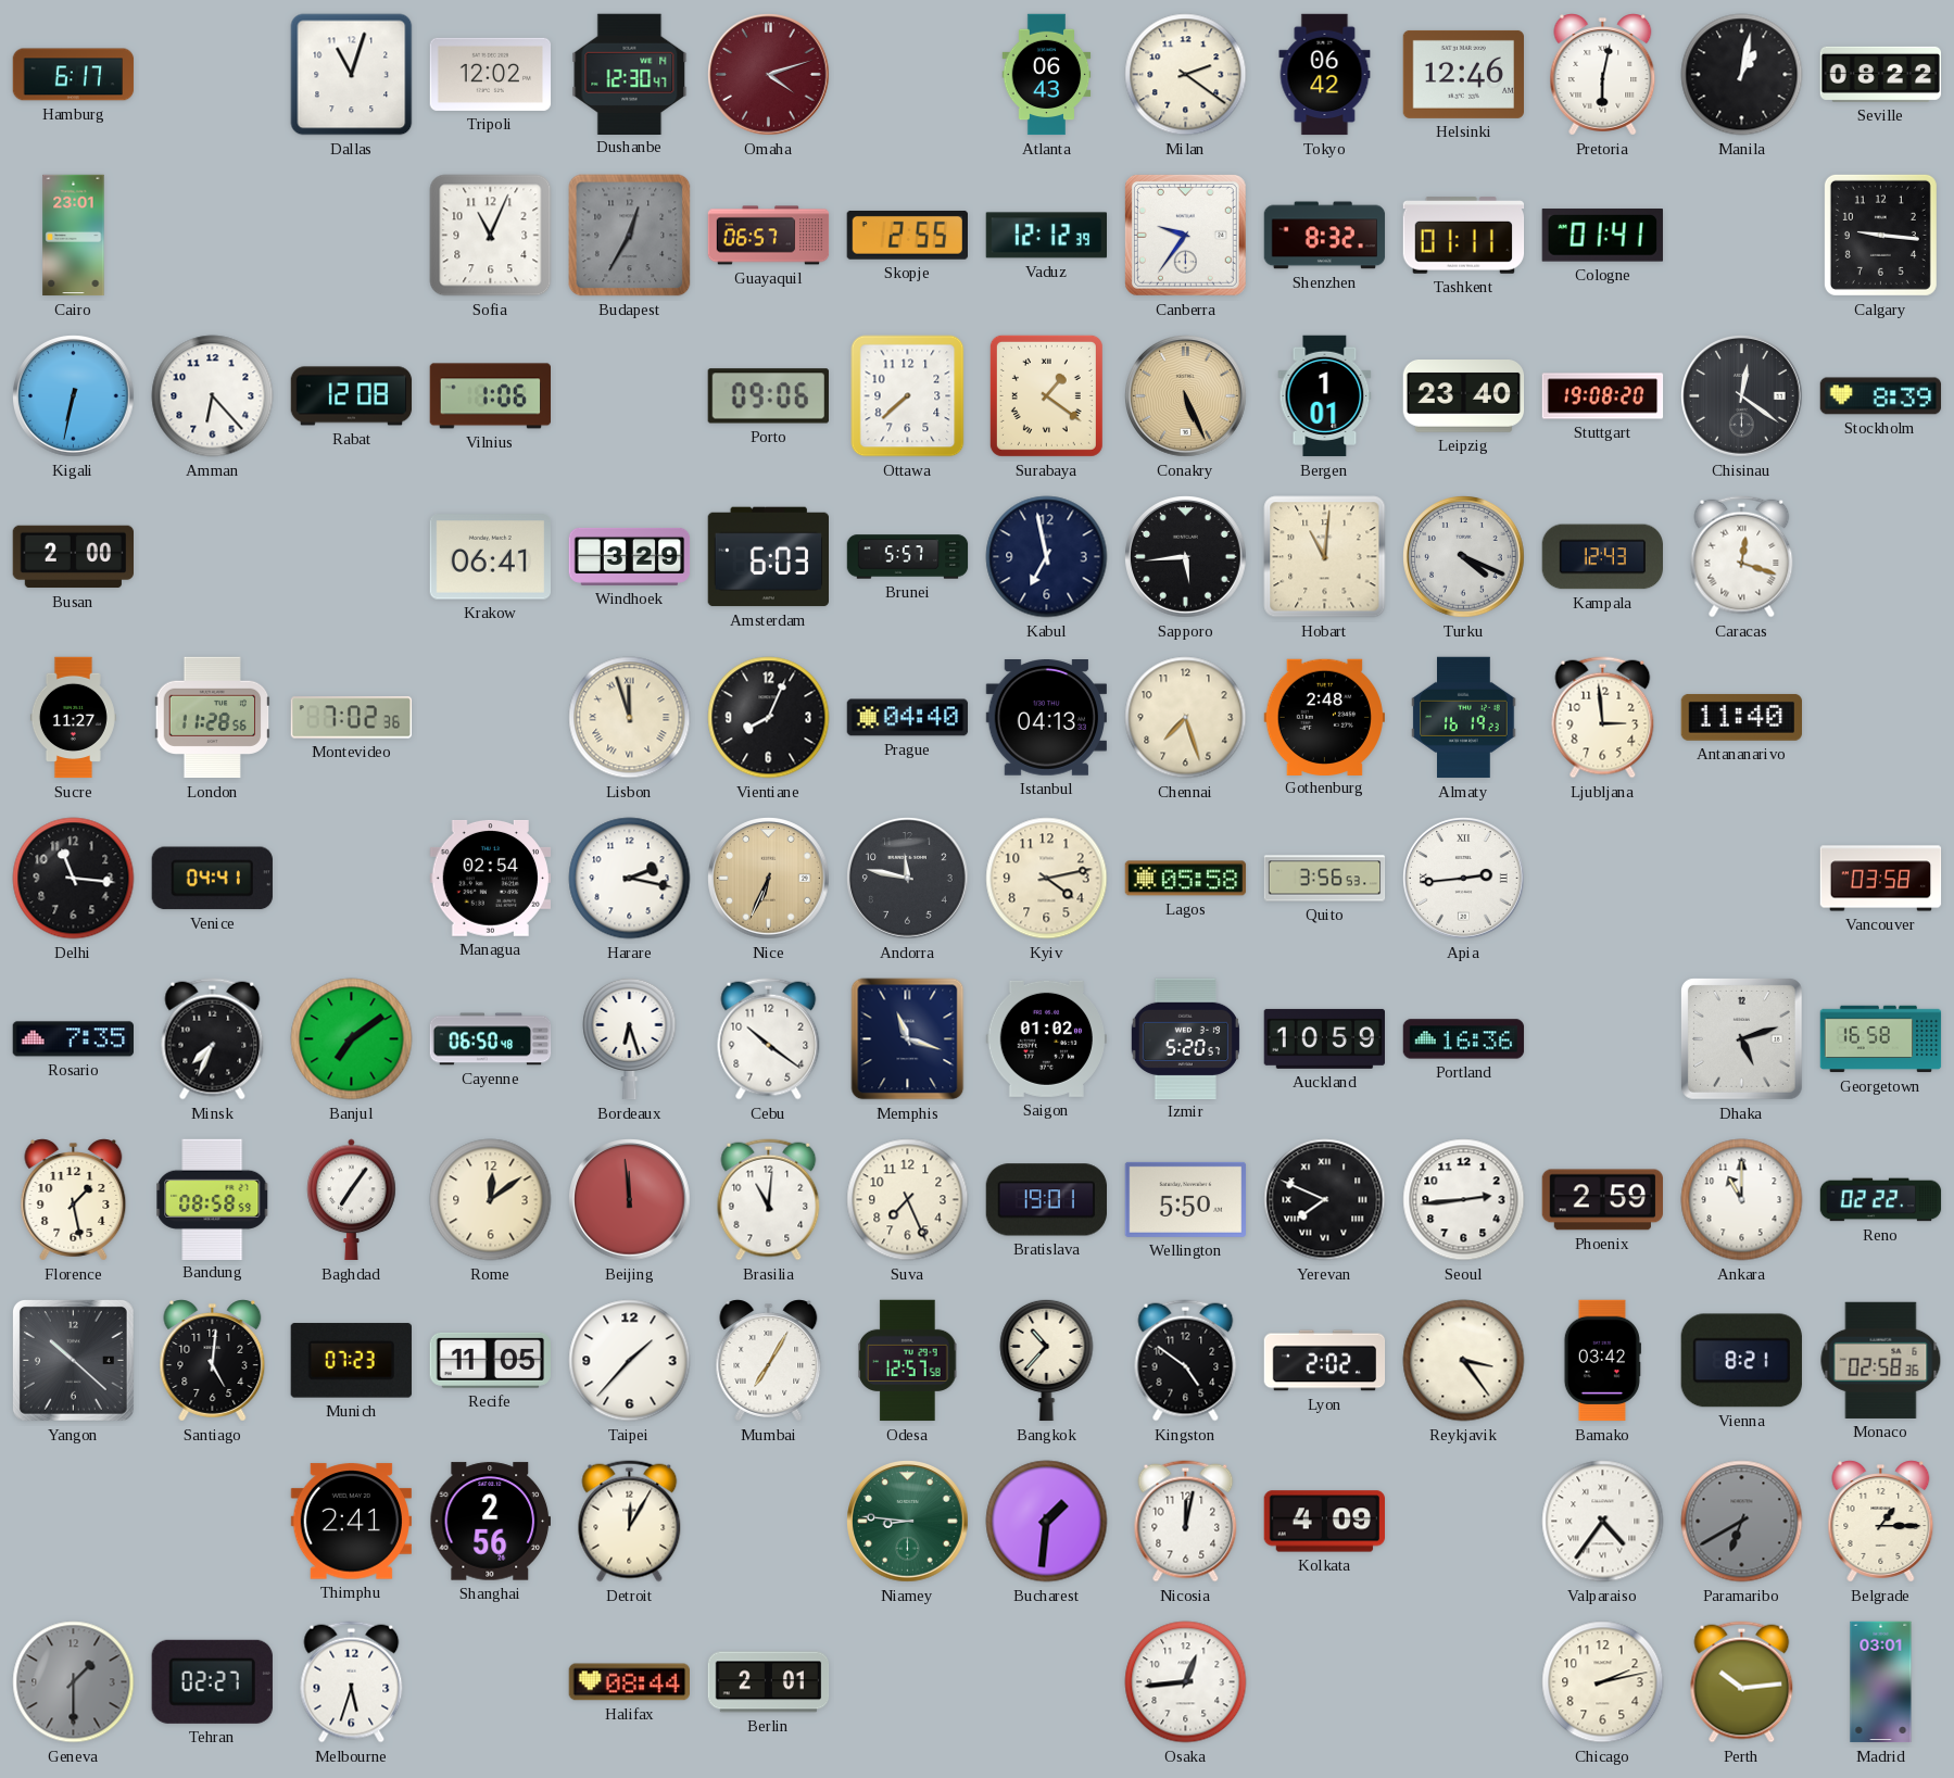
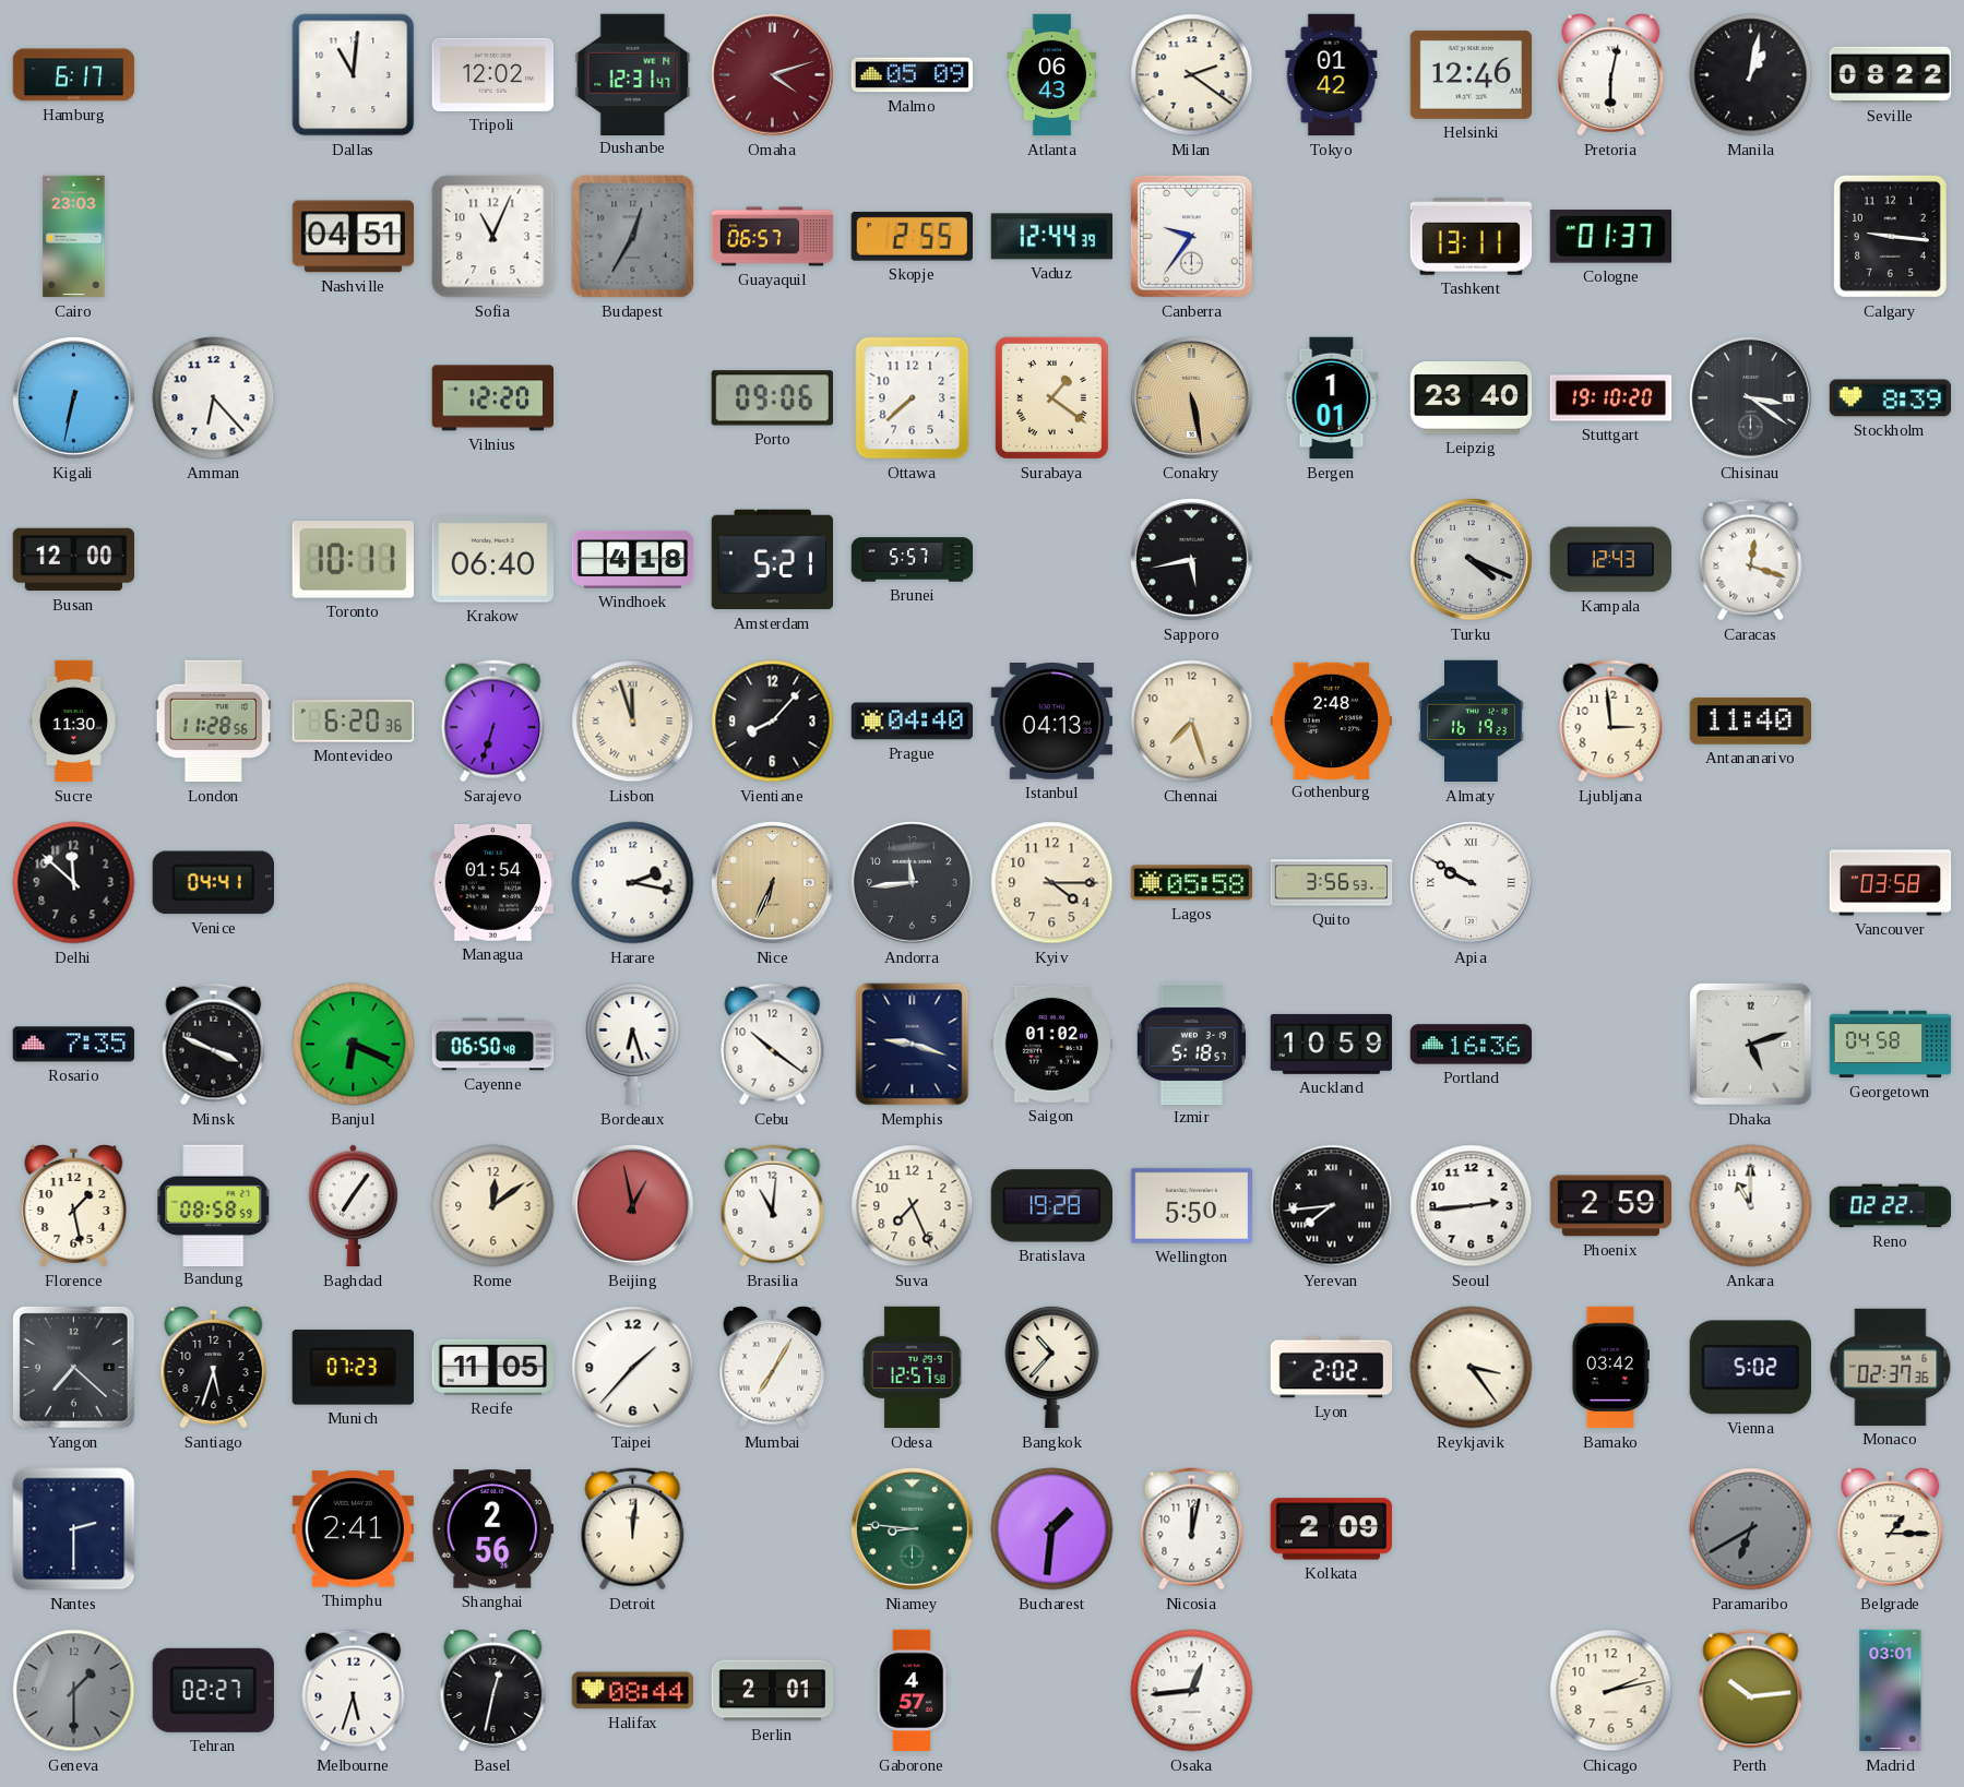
Dallas: 11:03 -> 11:01
Dushanbe: 12:30 -> 12:31
Malmo: none -> 05:09
Tokyo: 06:42 -> 01:42
Cairo: 23:01 -> 23:03
Nashville: none -> 04:51
Vaduz: 12:12 -> 12:44
Shenzhen: 8:32 -> none
Tashkent: 01:11 -> 13:11
Cologne: 01:41 -> 01:37
Rabat: 12:08 -> none
Vilnius: 1:06 -> 12:20
Conakry: 5:26 -> 5:28
Stuttgart: 19:08 -> 19:10
Chisinau: 12:21 -> 3:21
Busan: 2:00 -> 12:00
Toronto: none -> 10:11
Krakow: 06:41 -> 06:40
Windhoek: 3:29 -> 4:18
Amsterdam: 6:03 -> 5:21
Kabul: 6:58 -> none
Sapporo: 5:44 -> 5:43
Hobart: 11:01 -> none
Sucre: 11:27 -> 11:30
Montevideo: 7:02 -> 6:20
Sarajevo: none -> 6:33
Vientiane: 8:04 -> 8:07
Delhi: 11:16 -> 11:52
Managua: 02:54 -> 01:54
Andorra: 11:47 -> 11:44
Kyiv: 4:13 -> 4:15
Apia: 2:44 -> 9:50
Minsk: 7:34 -> 3:49
Banjul: 7:09 -> 6:19
Memphis: 11:18 -> 9:18
Izmir: 5:20 -> 5:18
Georgetown: 16:58 -> 04:58
Beijing: 11:59 -> 12:58
Bratislava: 19:01 -> 19:28
Yerevan: 7:49 -> 7:44
Yangon: 10:22 -> 7:22
Santiago: 5:01 -> 5:33
Kingston: 4:51 -> none
Vienna: 8:21 -> 5:02
Monaco: 02:58 -> 02:37
Nantes: none -> 2:30
Detroit: 12:05 -> 12:01
Kolkata: 4:09 -> 2:09
Valparaiso: 4:36 -> none
Basel: none -> 12:32
Gaborone: none -> 4:57
